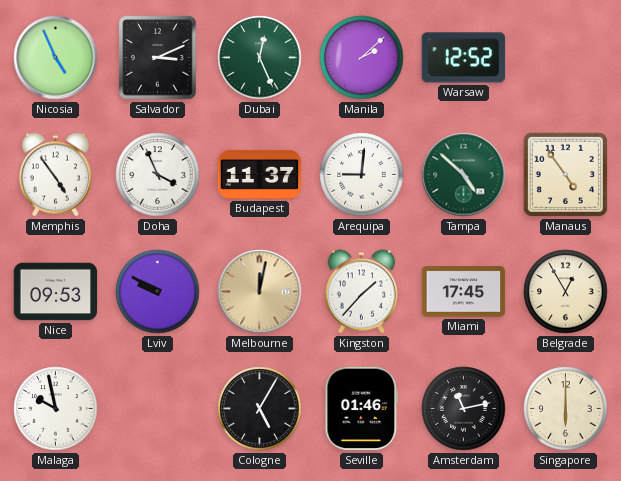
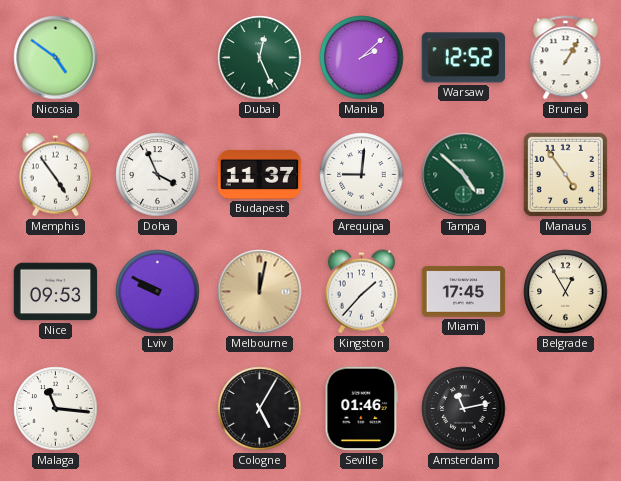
Nicosia: 4:56 -> 4:51
Salvador: 3:11 -> none
Brunei: none -> 1:05
Malaga: 9:58 -> 11:16
Singapore: 6:00 -> none
